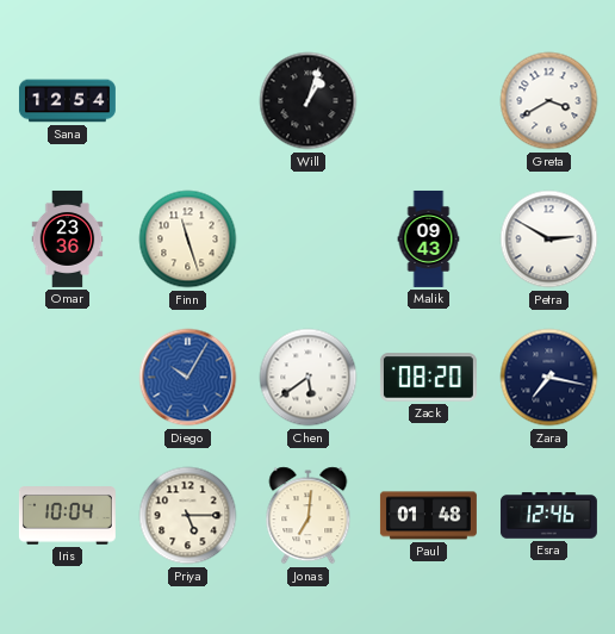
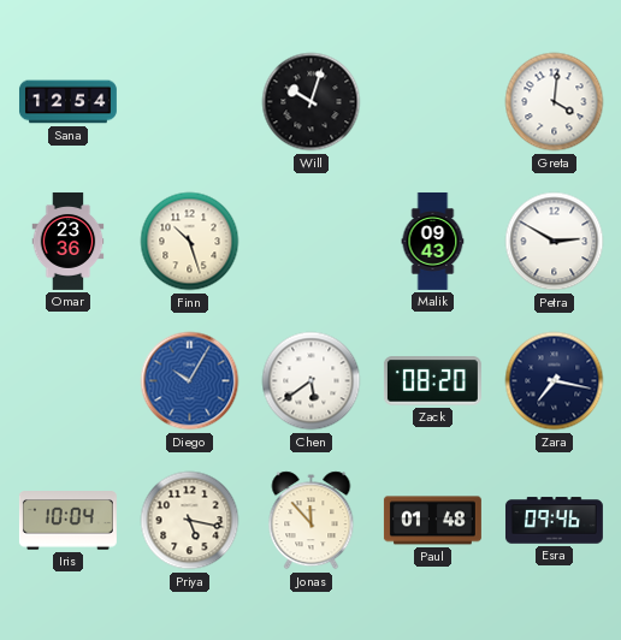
Will: 1:03 -> 10:03
Greta: 3:40 -> 4:01
Finn: 11:27 -> 10:27
Priya: 5:15 -> 5:17
Jonas: 7:01 -> 11:53
Esra: 12:46 -> 09:46
